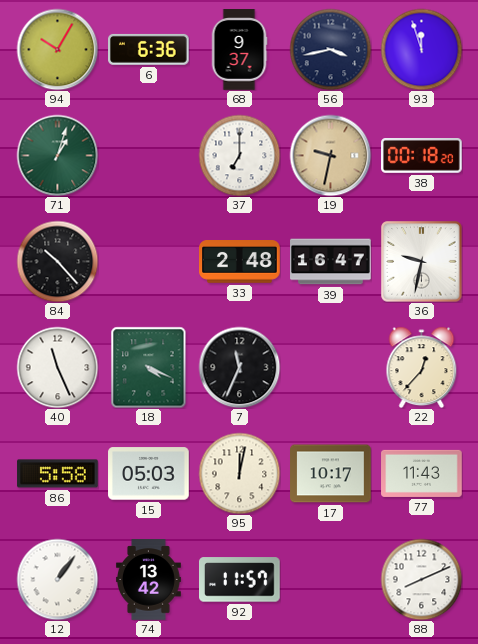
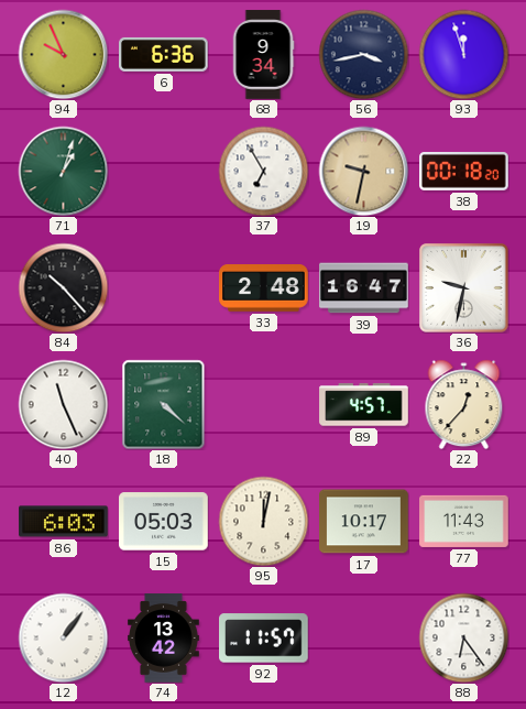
94: 10:05 -> 9:56
68: 9:37 -> 9:34
37: 7:00 -> 6:55
18: 4:19 -> 4:22
7: 11:34 -> none
89: none -> 4:57
86: 5:58 -> 6:03
88: 8:11 -> 6:24
